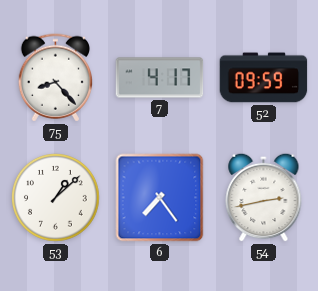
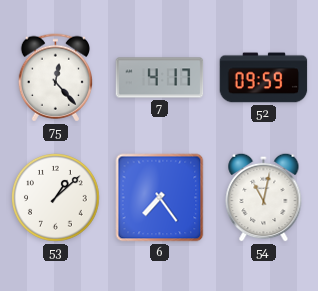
75: 8:23 -> 12:23
54: 2:43 -> 11:02
